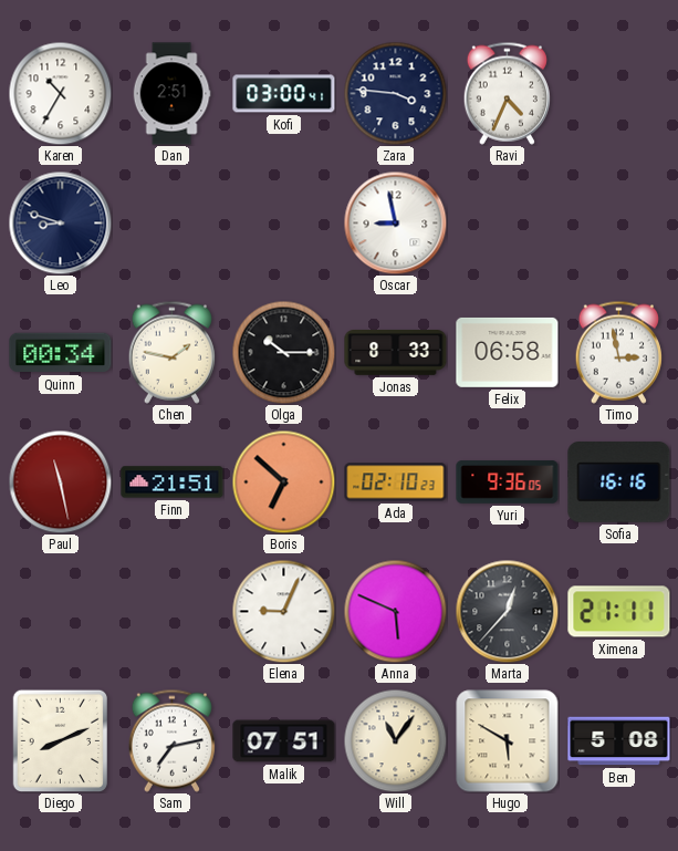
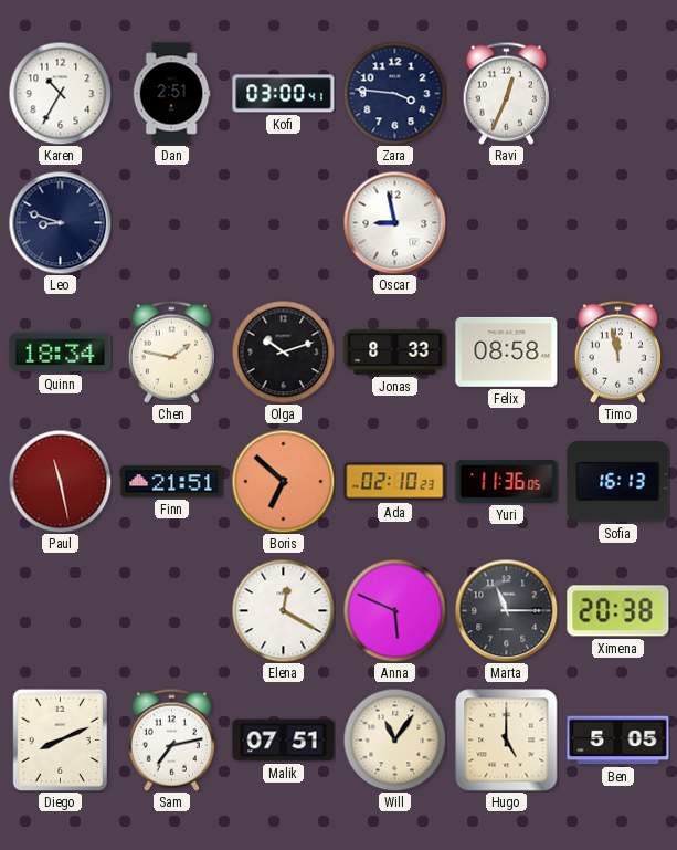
Ravi: 4:34 -> 12:34
Quinn: 00:34 -> 18:34
Olga: 10:15 -> 10:12
Felix: 06:58 -> 08:58
Timo: 2:58 -> 11:58
Yuri: 9:36 -> 11:36
Sofia: 16:16 -> 16:13
Elena: 9:04 -> 12:20
Marta: 12:37 -> 11:15
Ximena: 21:11 -> 20:38
Hugo: 5:50 -> 5:00
Ben: 5:08 -> 5:05
